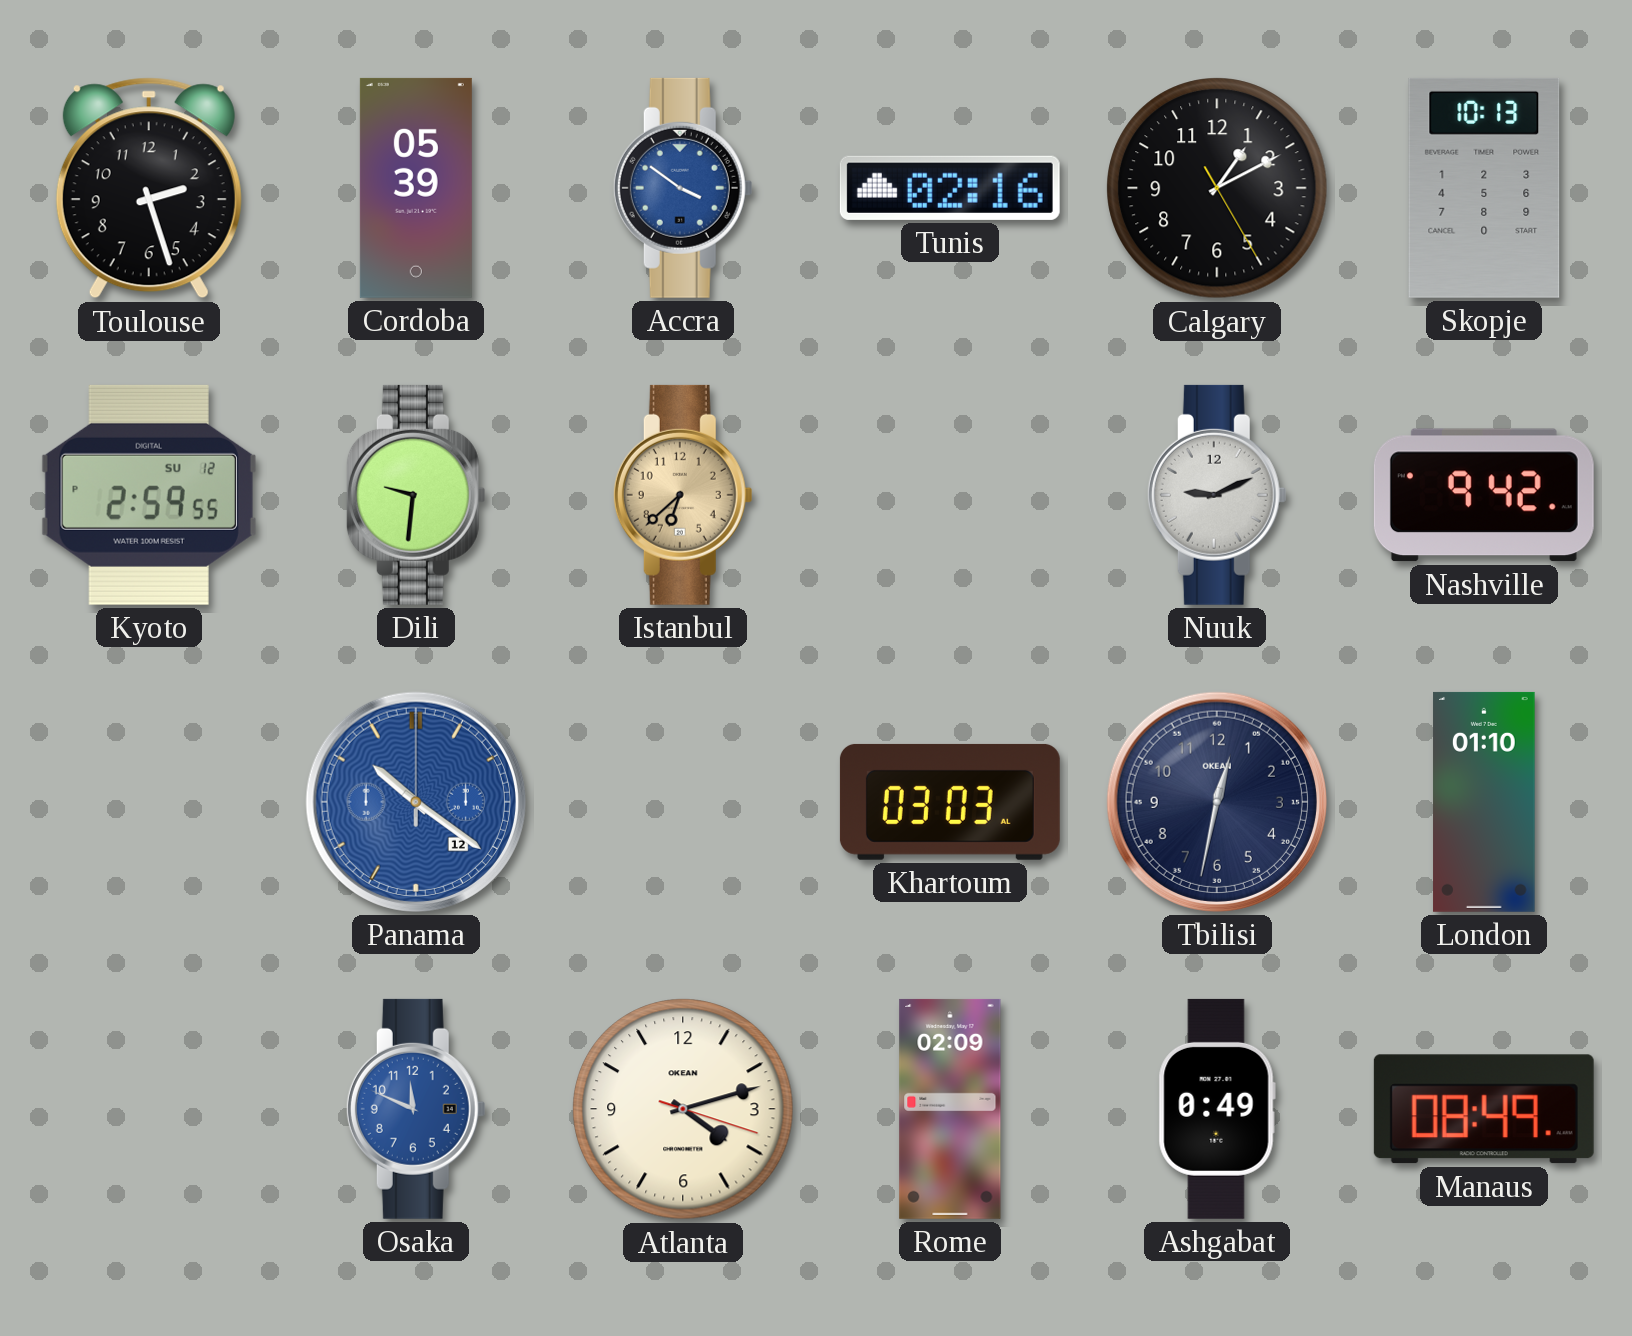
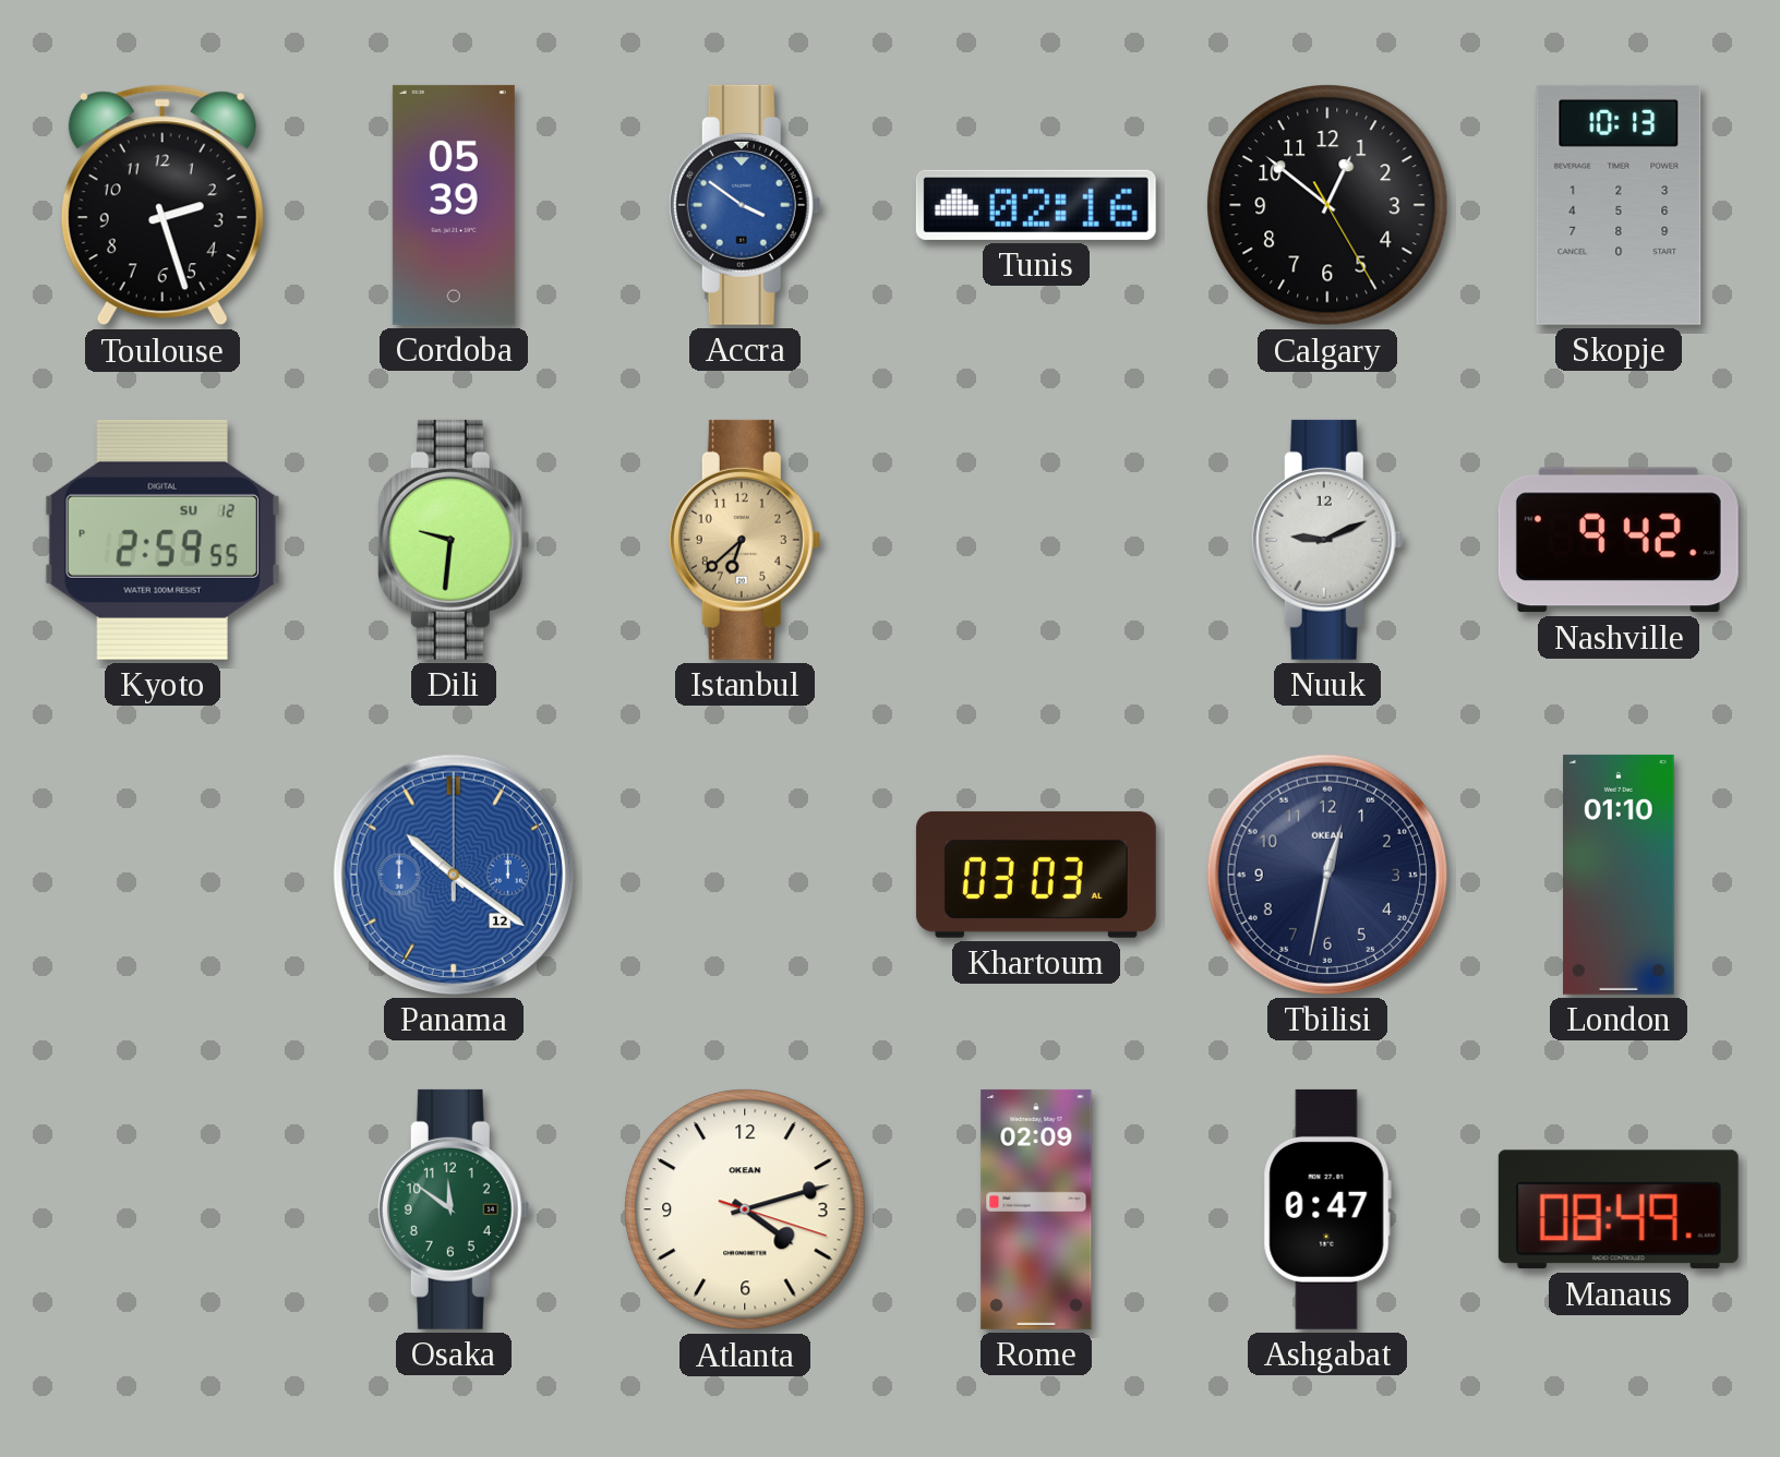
Calgary: 1:10 -> 12:51
Osaka: 11:49 -> 11:51
Osaka dial: blue -> green
Ashgabat: 0:49 -> 0:47
